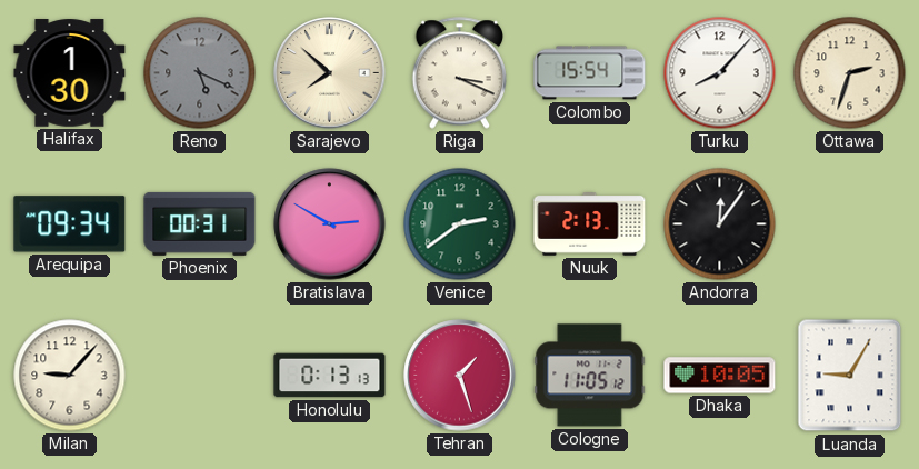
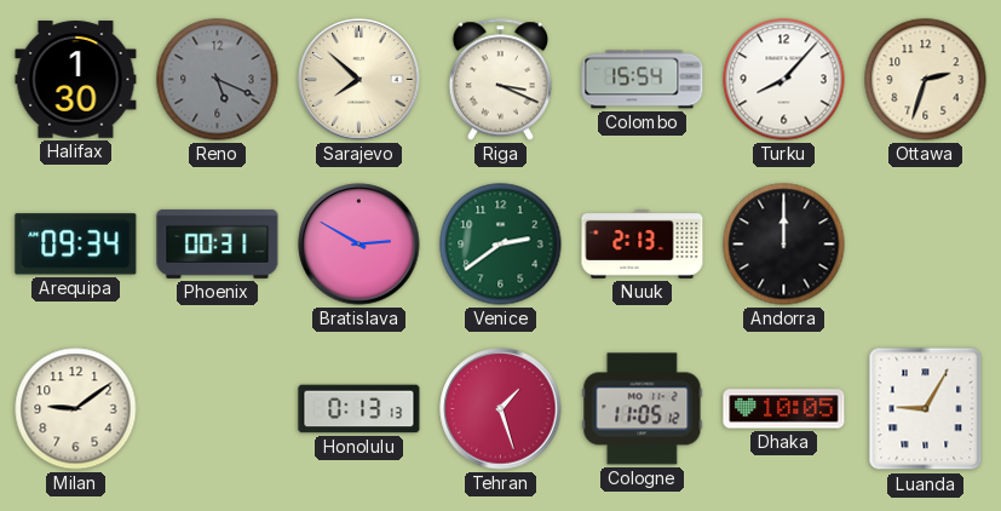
Andorra: 12:06 -> 12:00
Milan: 9:07 -> 9:09
